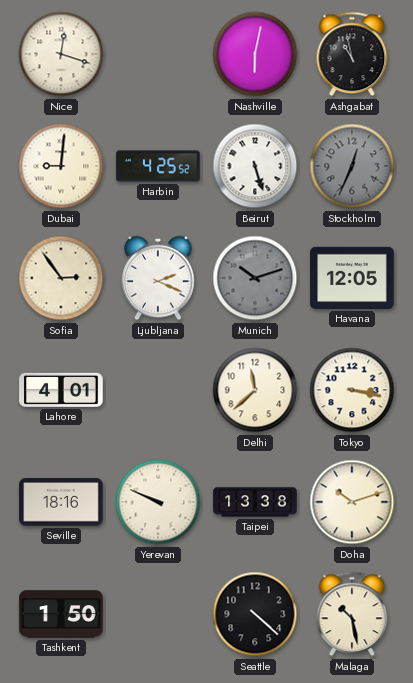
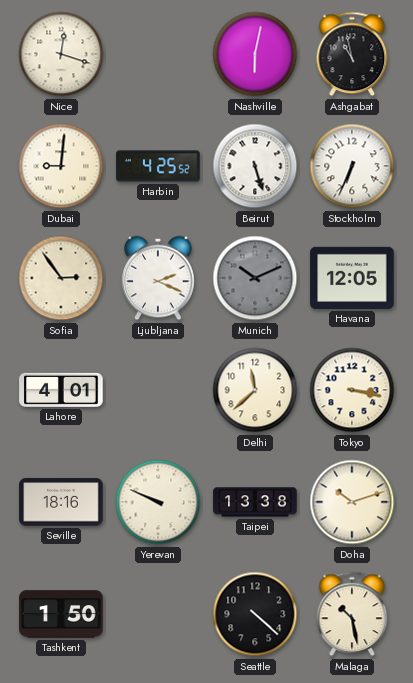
Stockholm: 12:34 -> 6:34
Stockholm dial: grey -> white
Munich: 10:12 -> 10:11
